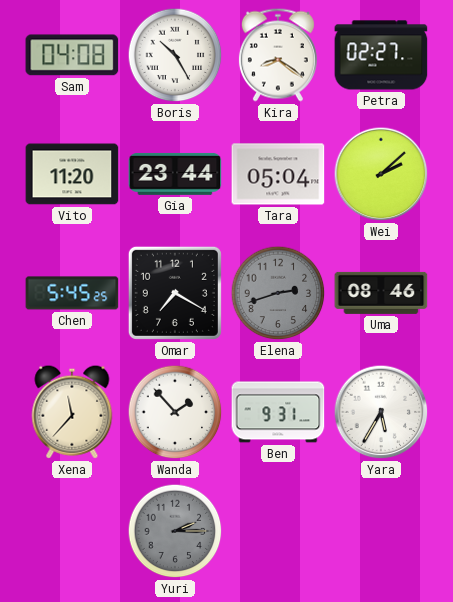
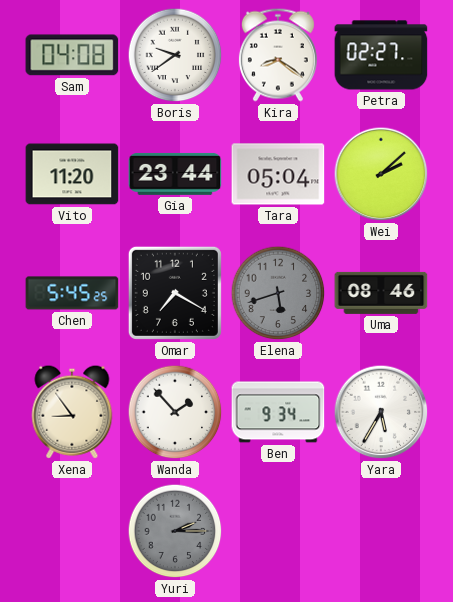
Boris: 10:25 -> 9:39
Elena: 2:42 -> 5:42
Xena: 11:37 -> 8:54
Ben: 9:31 -> 9:34
